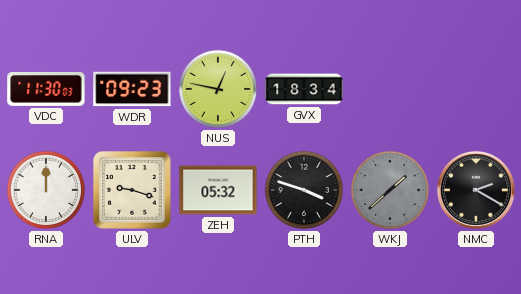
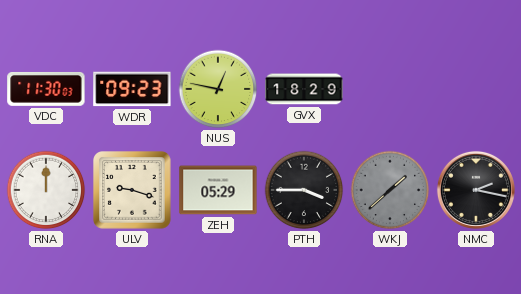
GVX: 18:34 -> 18:29
ZEH: 05:32 -> 05:29
PTH: 3:48 -> 3:45
NMC: 2:20 -> 2:17
